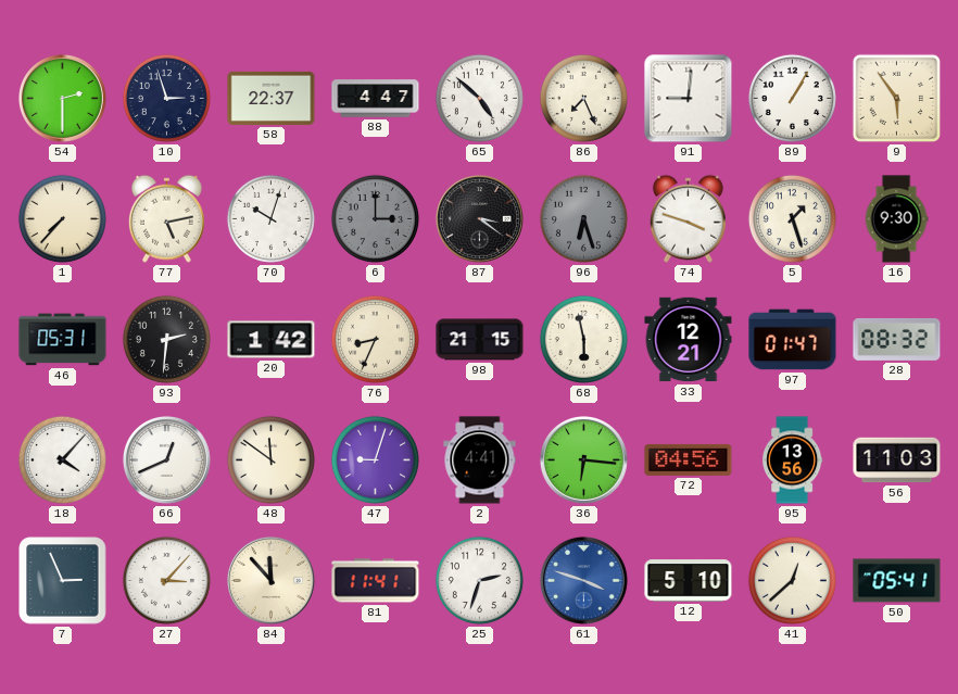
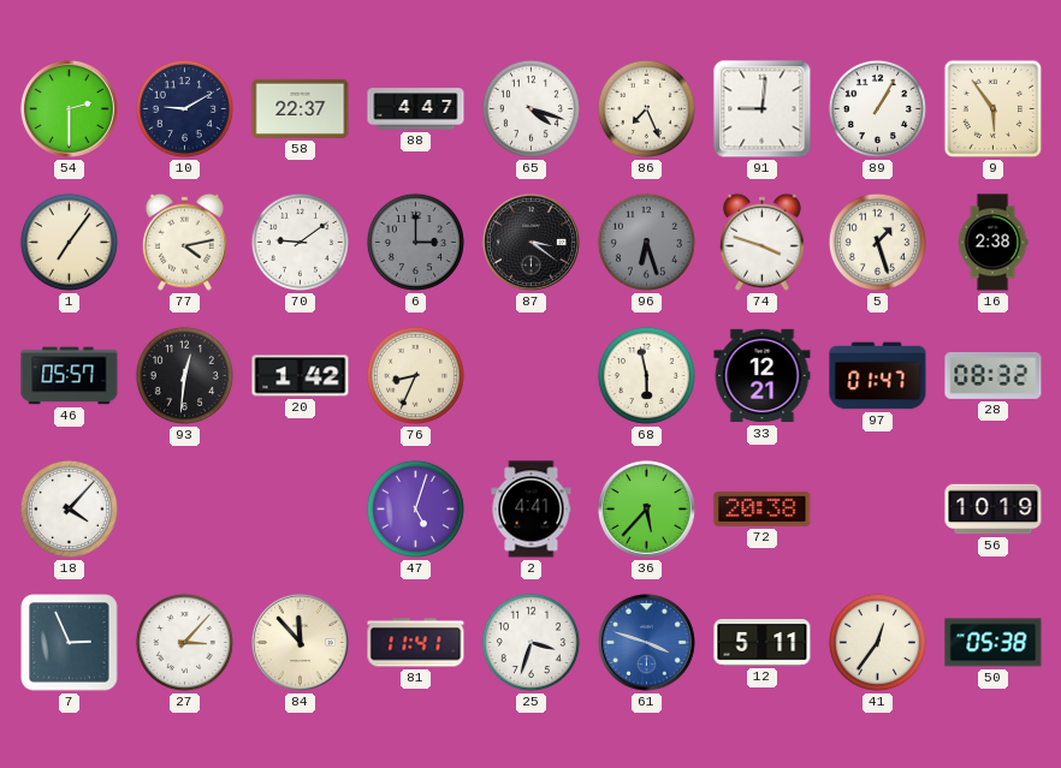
10: 2:57 -> 9:10
65: 4:52 -> 4:18
1: 7:37 -> 7:06
77: 5:13 -> 4:13
70: 10:03 -> 9:09
16: 9:30 -> 2:38
46: 05:31 -> 05:57
93: 2:31 -> 12:31
98: 21:15 -> none
66: 12:41 -> none
48: 11:51 -> none
47: 9:03 -> 5:03
36: 6:16 -> 5:37
72: 04:56 -> 20:38
95: 13:56 -> none
56: 11:03 -> 10:19
25: 2:33 -> 3:33
12: 5:10 -> 5:11
41: 12:38 -> 12:36
50: 05:41 -> 05:38
